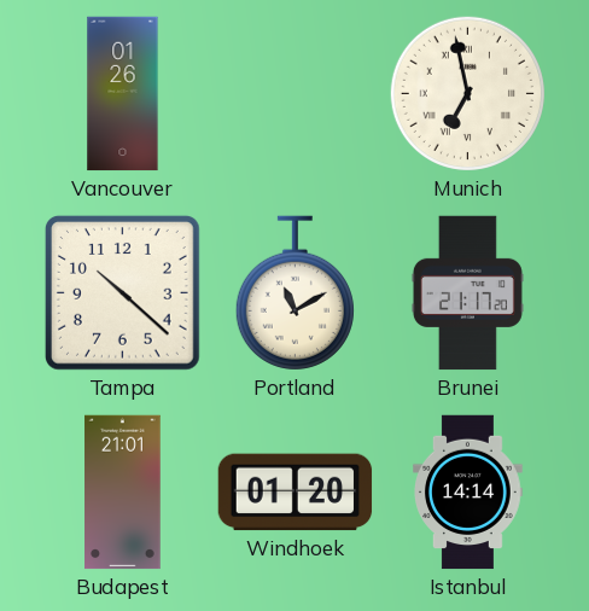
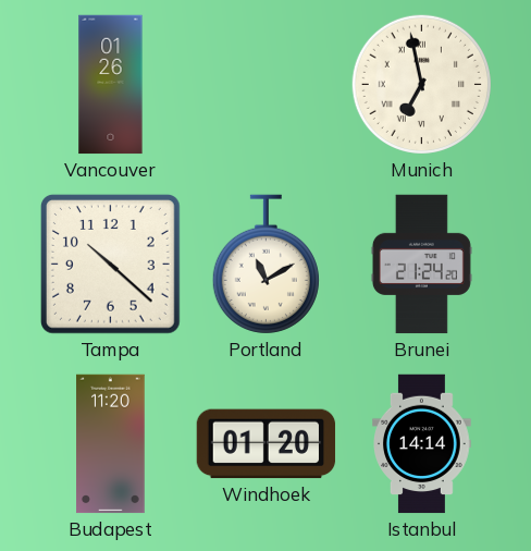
Brunei: 21:17 -> 21:24
Budapest: 21:01 -> 11:20
